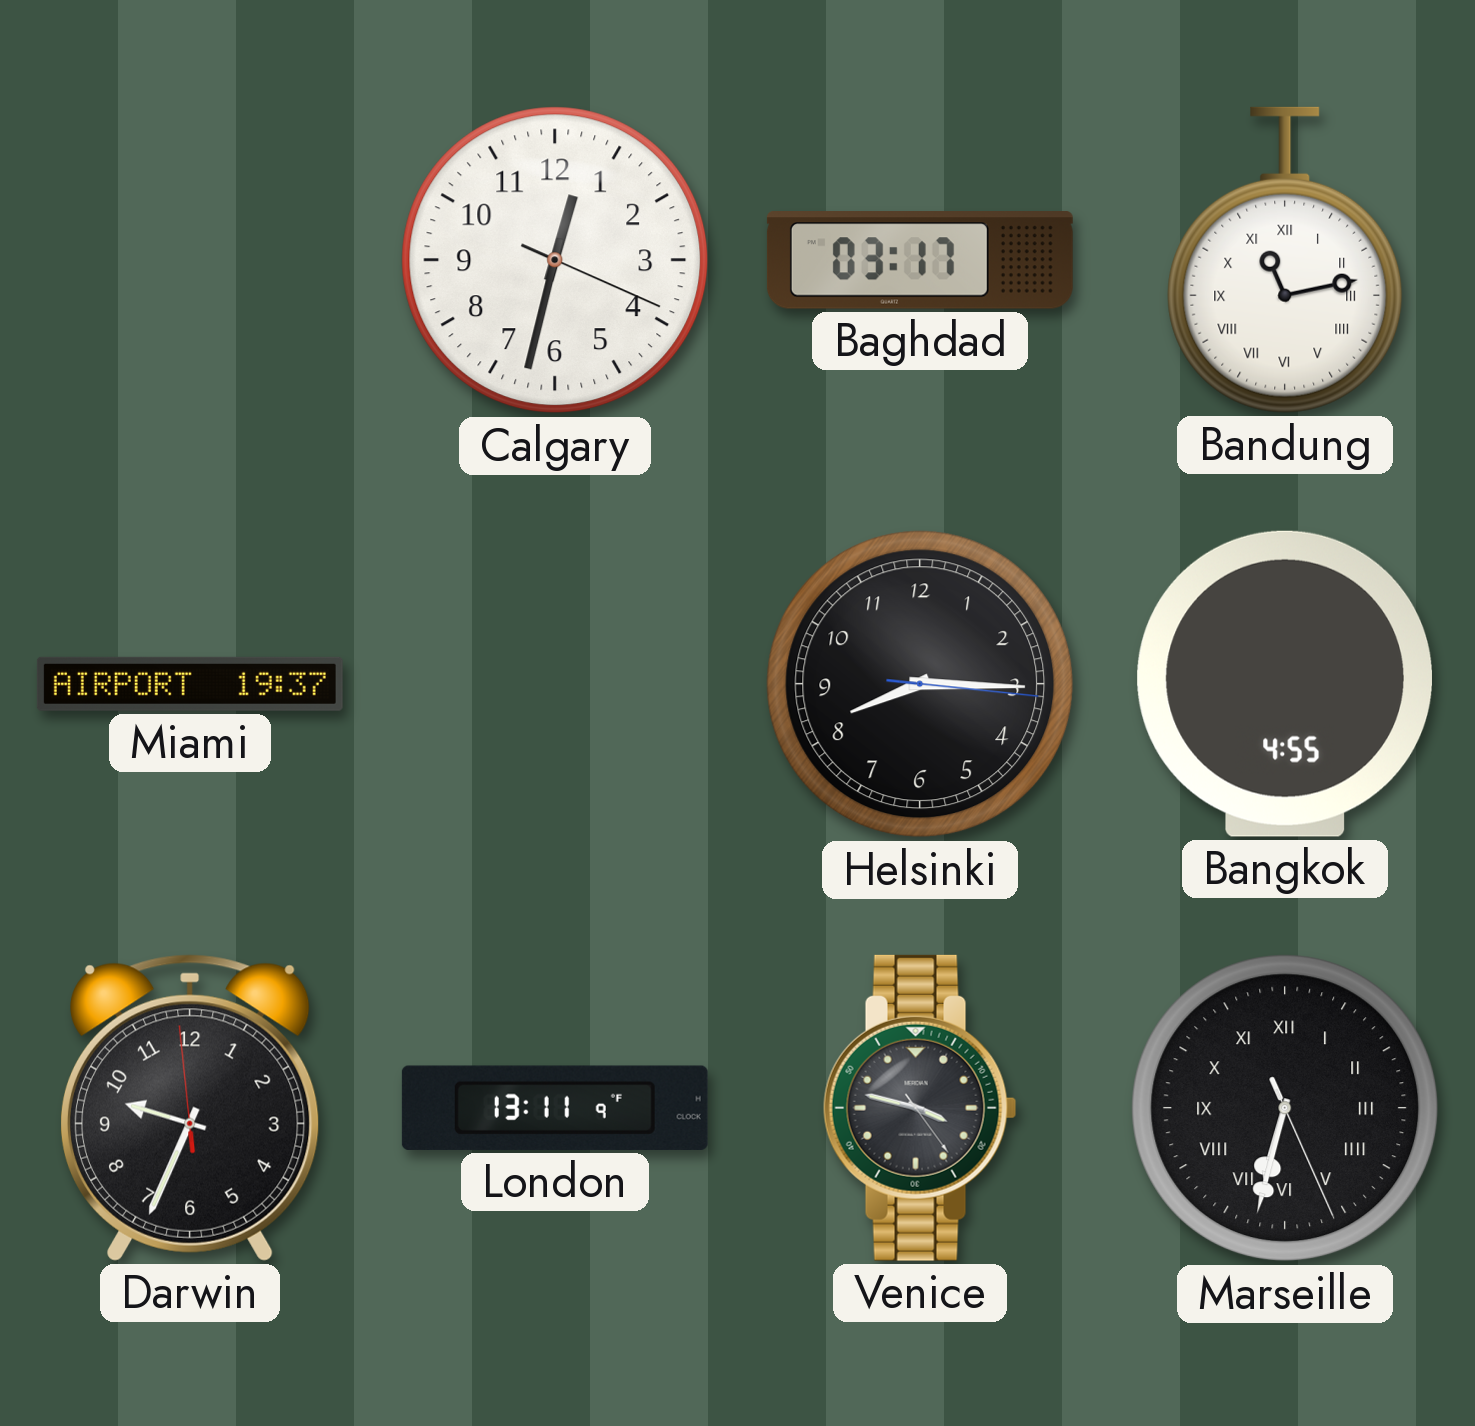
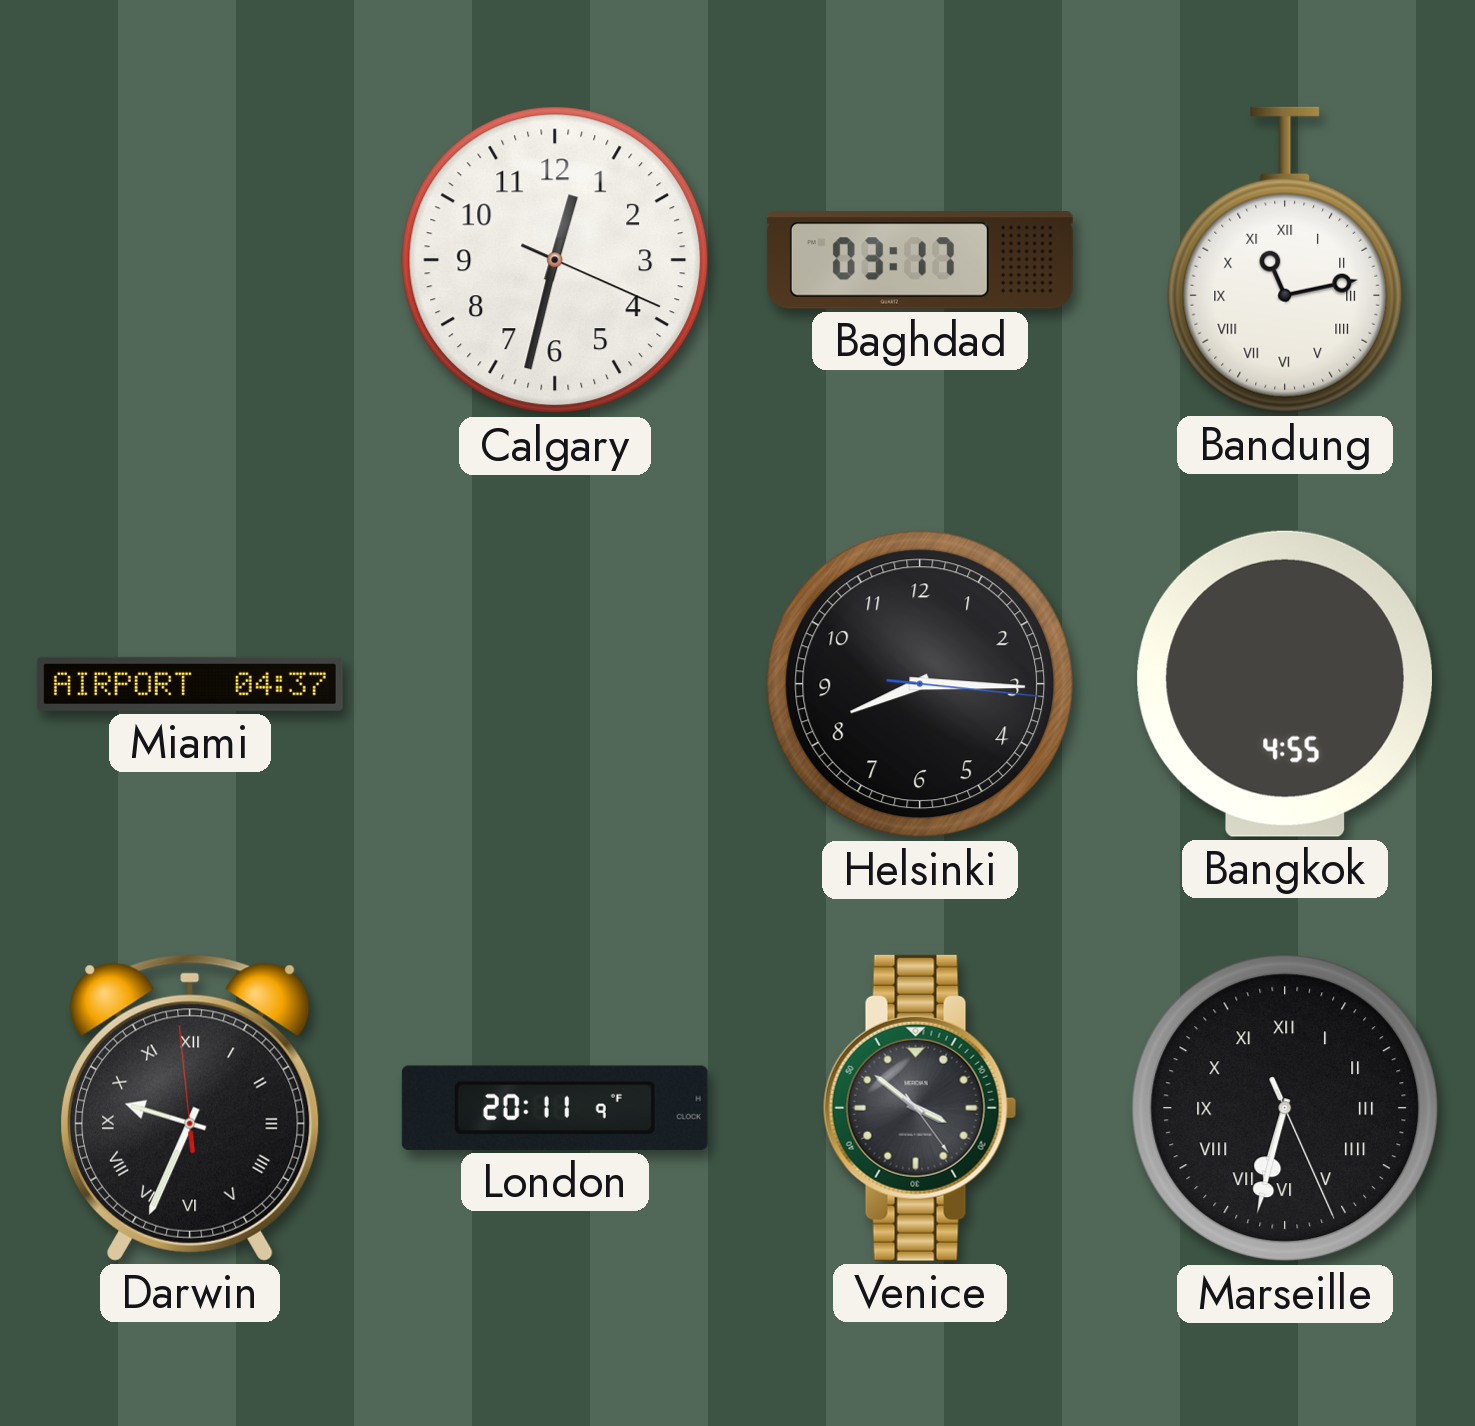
Miami: 19:37 -> 04:37
Darwin numerals: Arabic -> Roman
London: 13:11 -> 20:11
Venice: 3:47 -> 3:51
